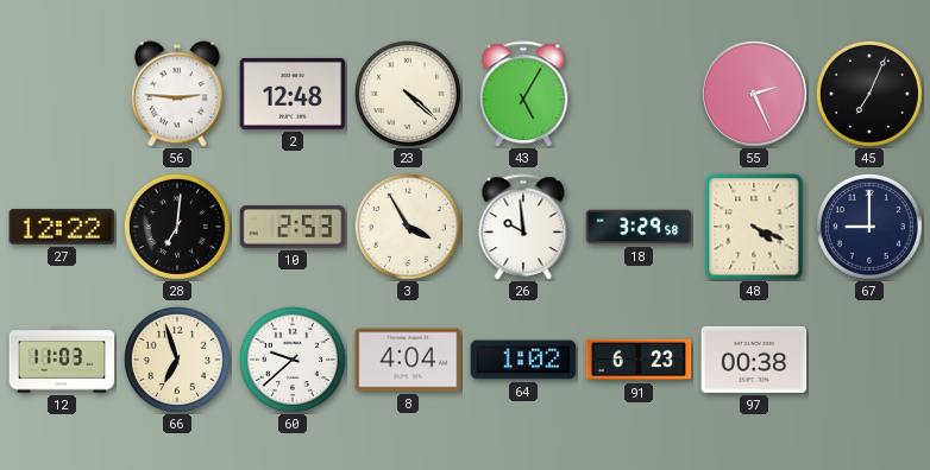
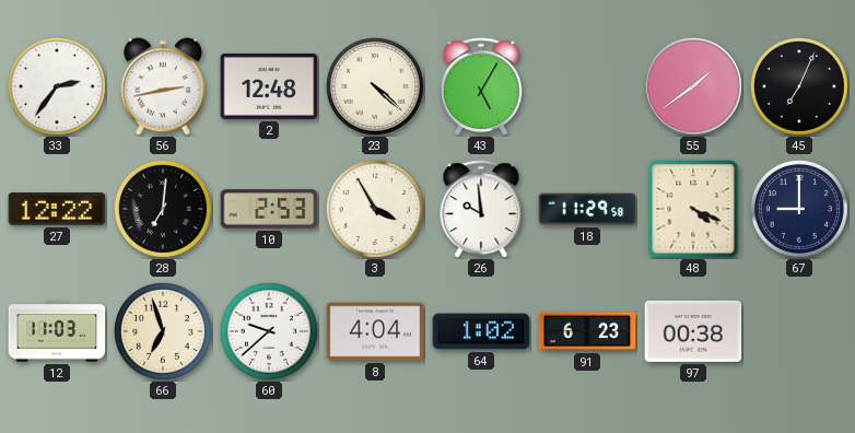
33: none -> 2:36
56: 2:46 -> 2:43
55: 2:26 -> 1:39
18: 3:29 -> 11:29
